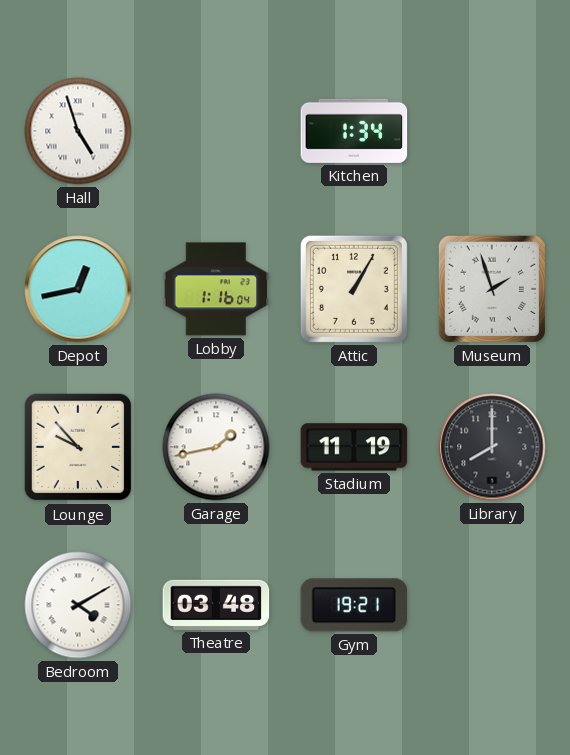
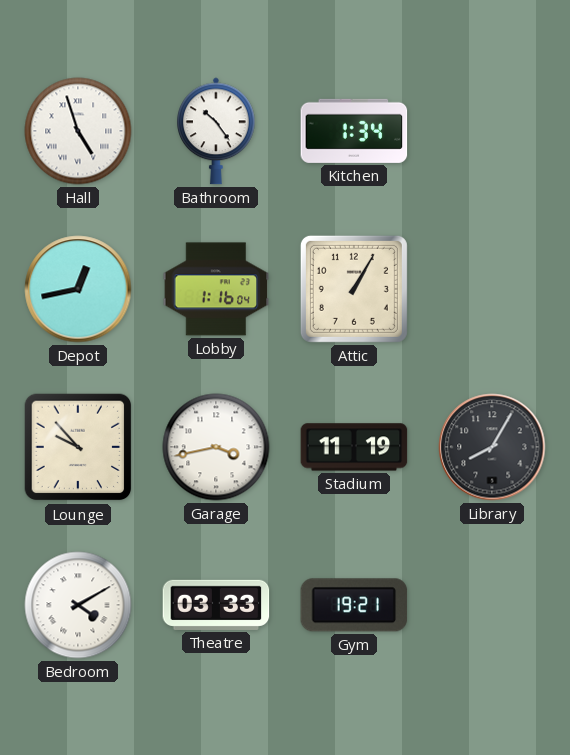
Bathroom: none -> 10:24
Museum: 1:57 -> none
Garage: 1:43 -> 3:43
Library: 8:00 -> 8:05
Theatre: 03:48 -> 03:33
